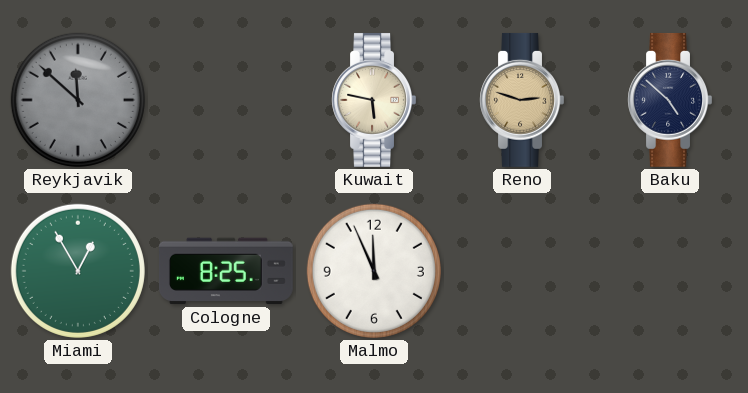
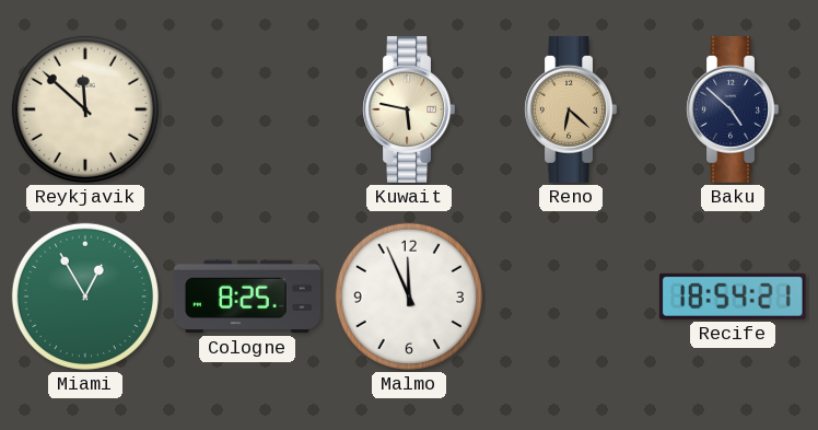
Reykjavik dial: grey -> cream
Reno: 2:48 -> 6:22
Recife: none -> 18:54
